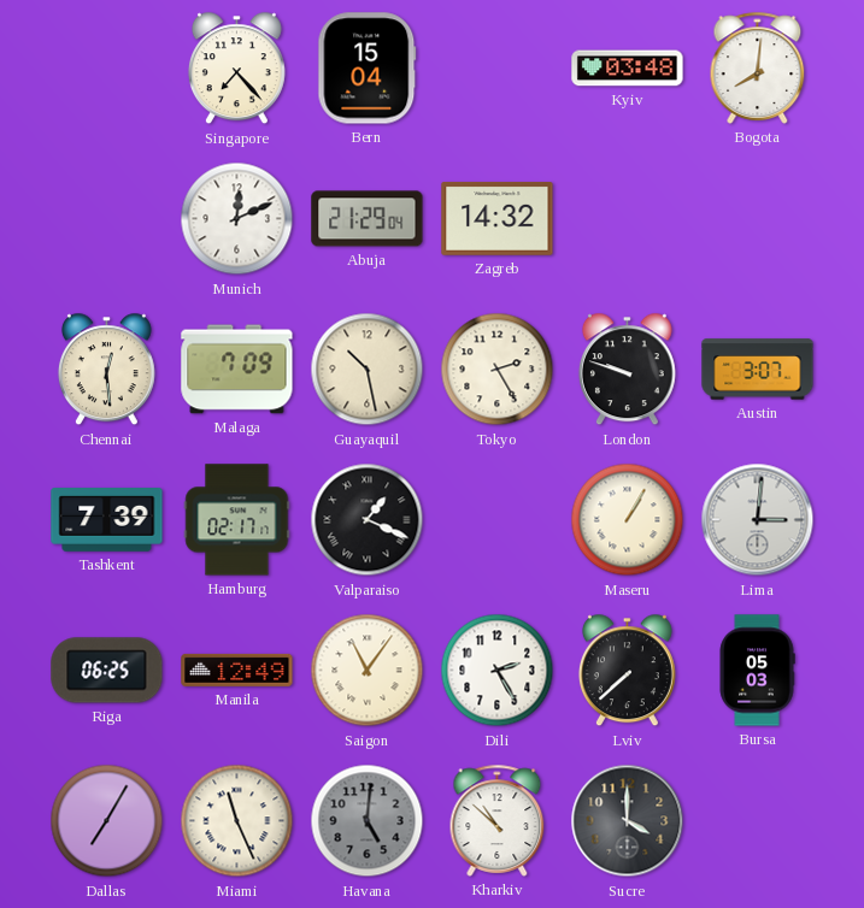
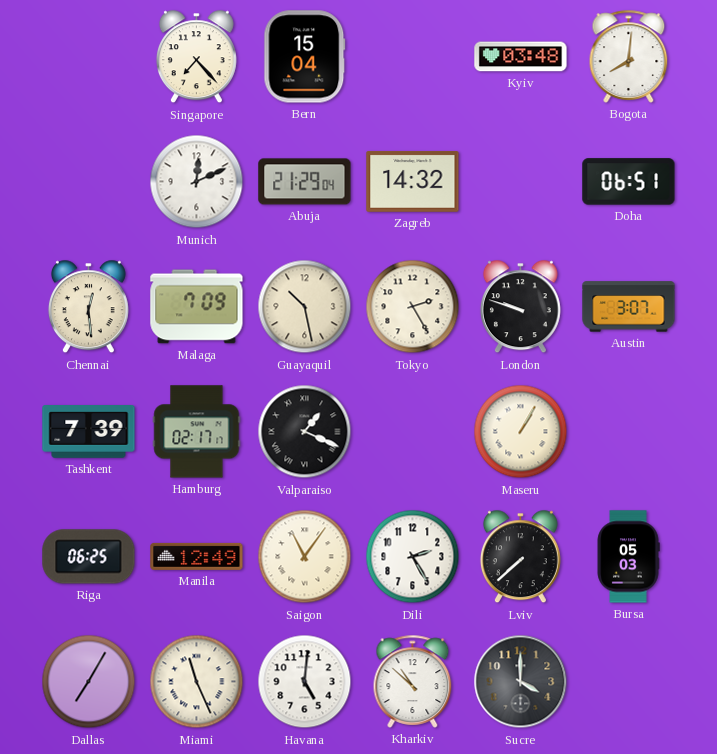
Doha: none -> 06:51
Lima: 3:01 -> none
Havana dial: grey -> white
